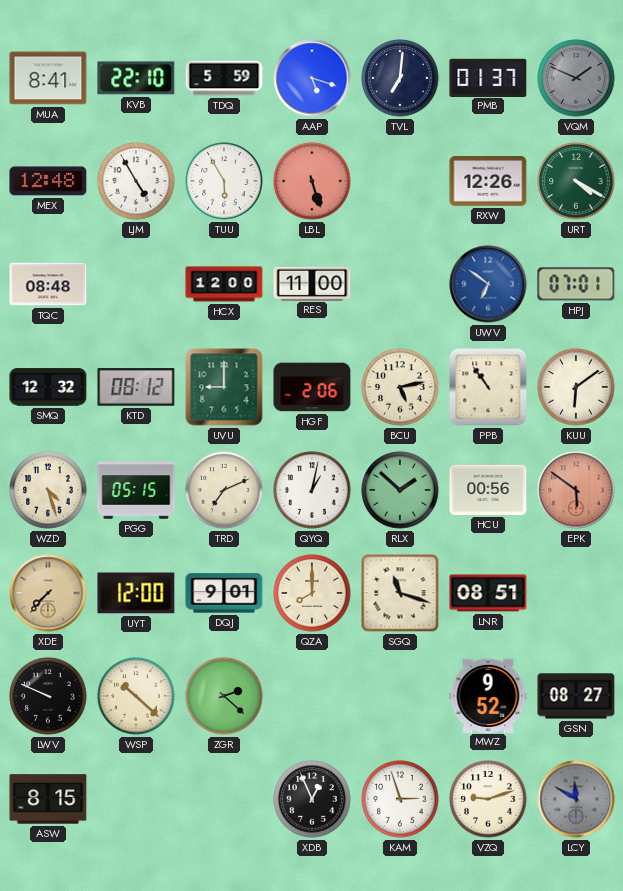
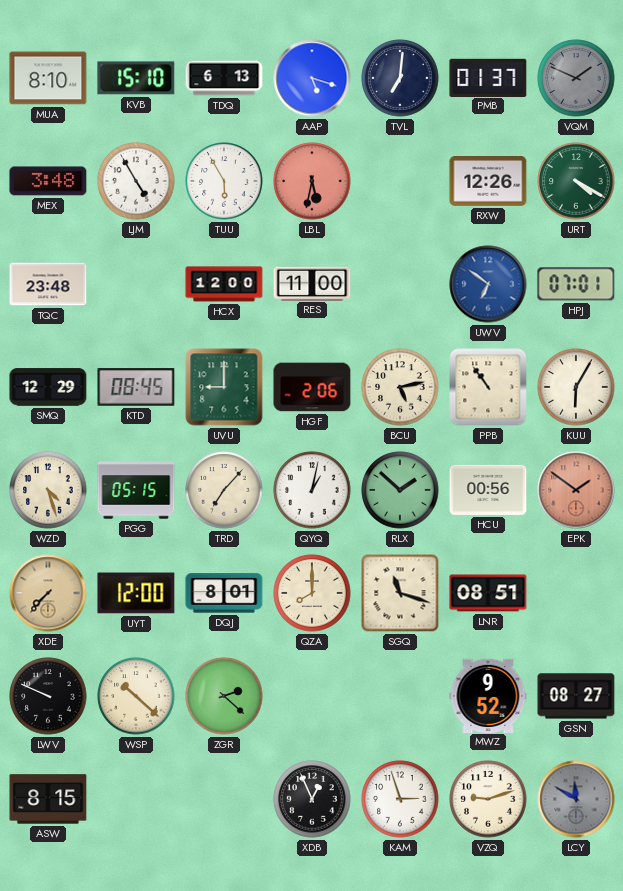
MUA: 8:41 -> 8:10
KVB: 22:10 -> 15:10
TDQ: 5:59 -> 6:13
MEX: 12:48 -> 3:48
LBL: 5:27 -> 5:32
TQC: 08:48 -> 23:48
SMQ: 12:32 -> 12:29
KTD: 08:12 -> 08:45
KUU: 6:09 -> 6:05
TRD: 7:11 -> 7:07
EPK: 5:51 -> 1:51
DQJ: 9:01 -> 8:01
